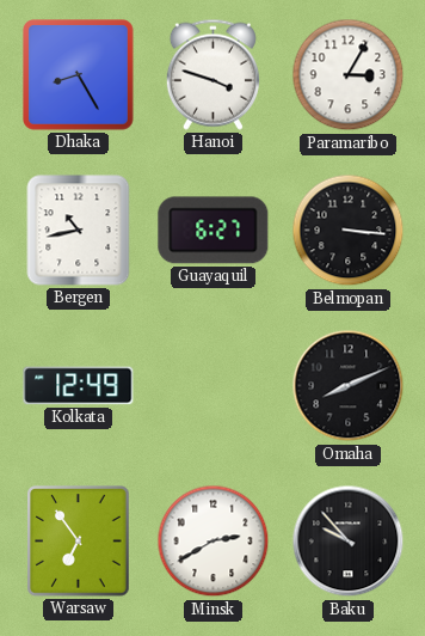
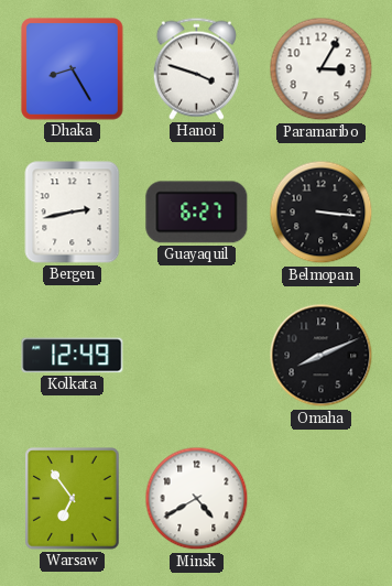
Bergen: 10:43 -> 2:43
Minsk: 2:40 -> 4:40
Baku: 9:53 -> none
